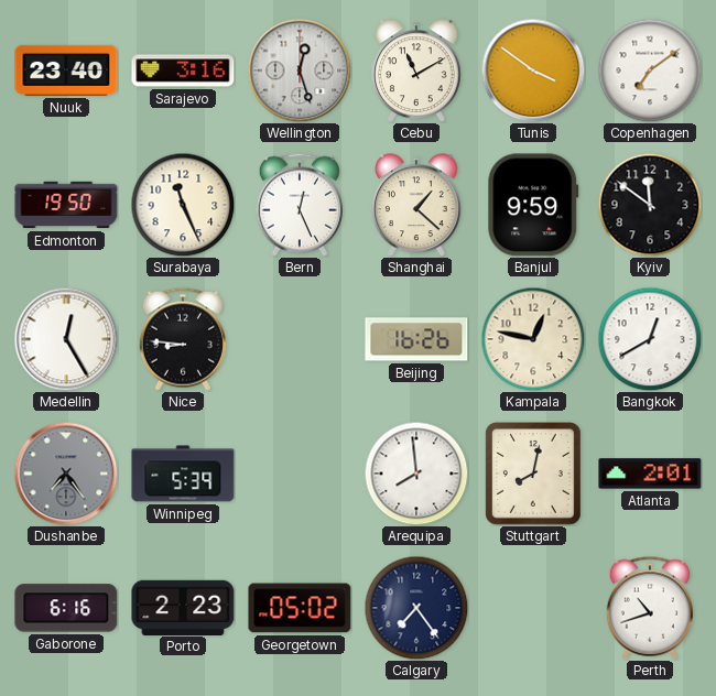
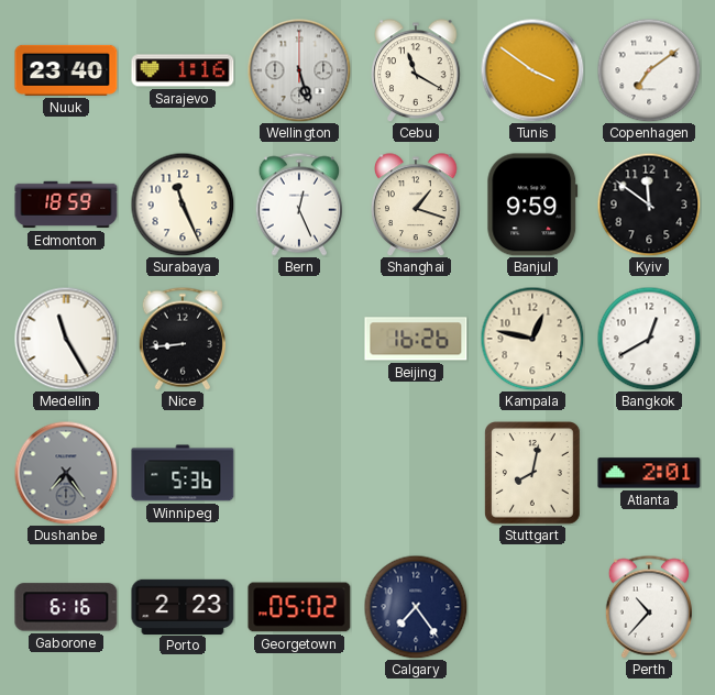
Sarajevo: 3:16 -> 1:16
Wellington: 12:27 -> 5:27
Cebu: 11:10 -> 11:20
Edmonton: 19:50 -> 18:59
Shanghai: 1:22 -> 1:18
Medellin: 12:25 -> 11:25
Nice: 8:46 -> 8:44
Winnipeg: 5:39 -> 5:36
Arequipa: 7:59 -> none
Perth: 10:42 -> 10:37
